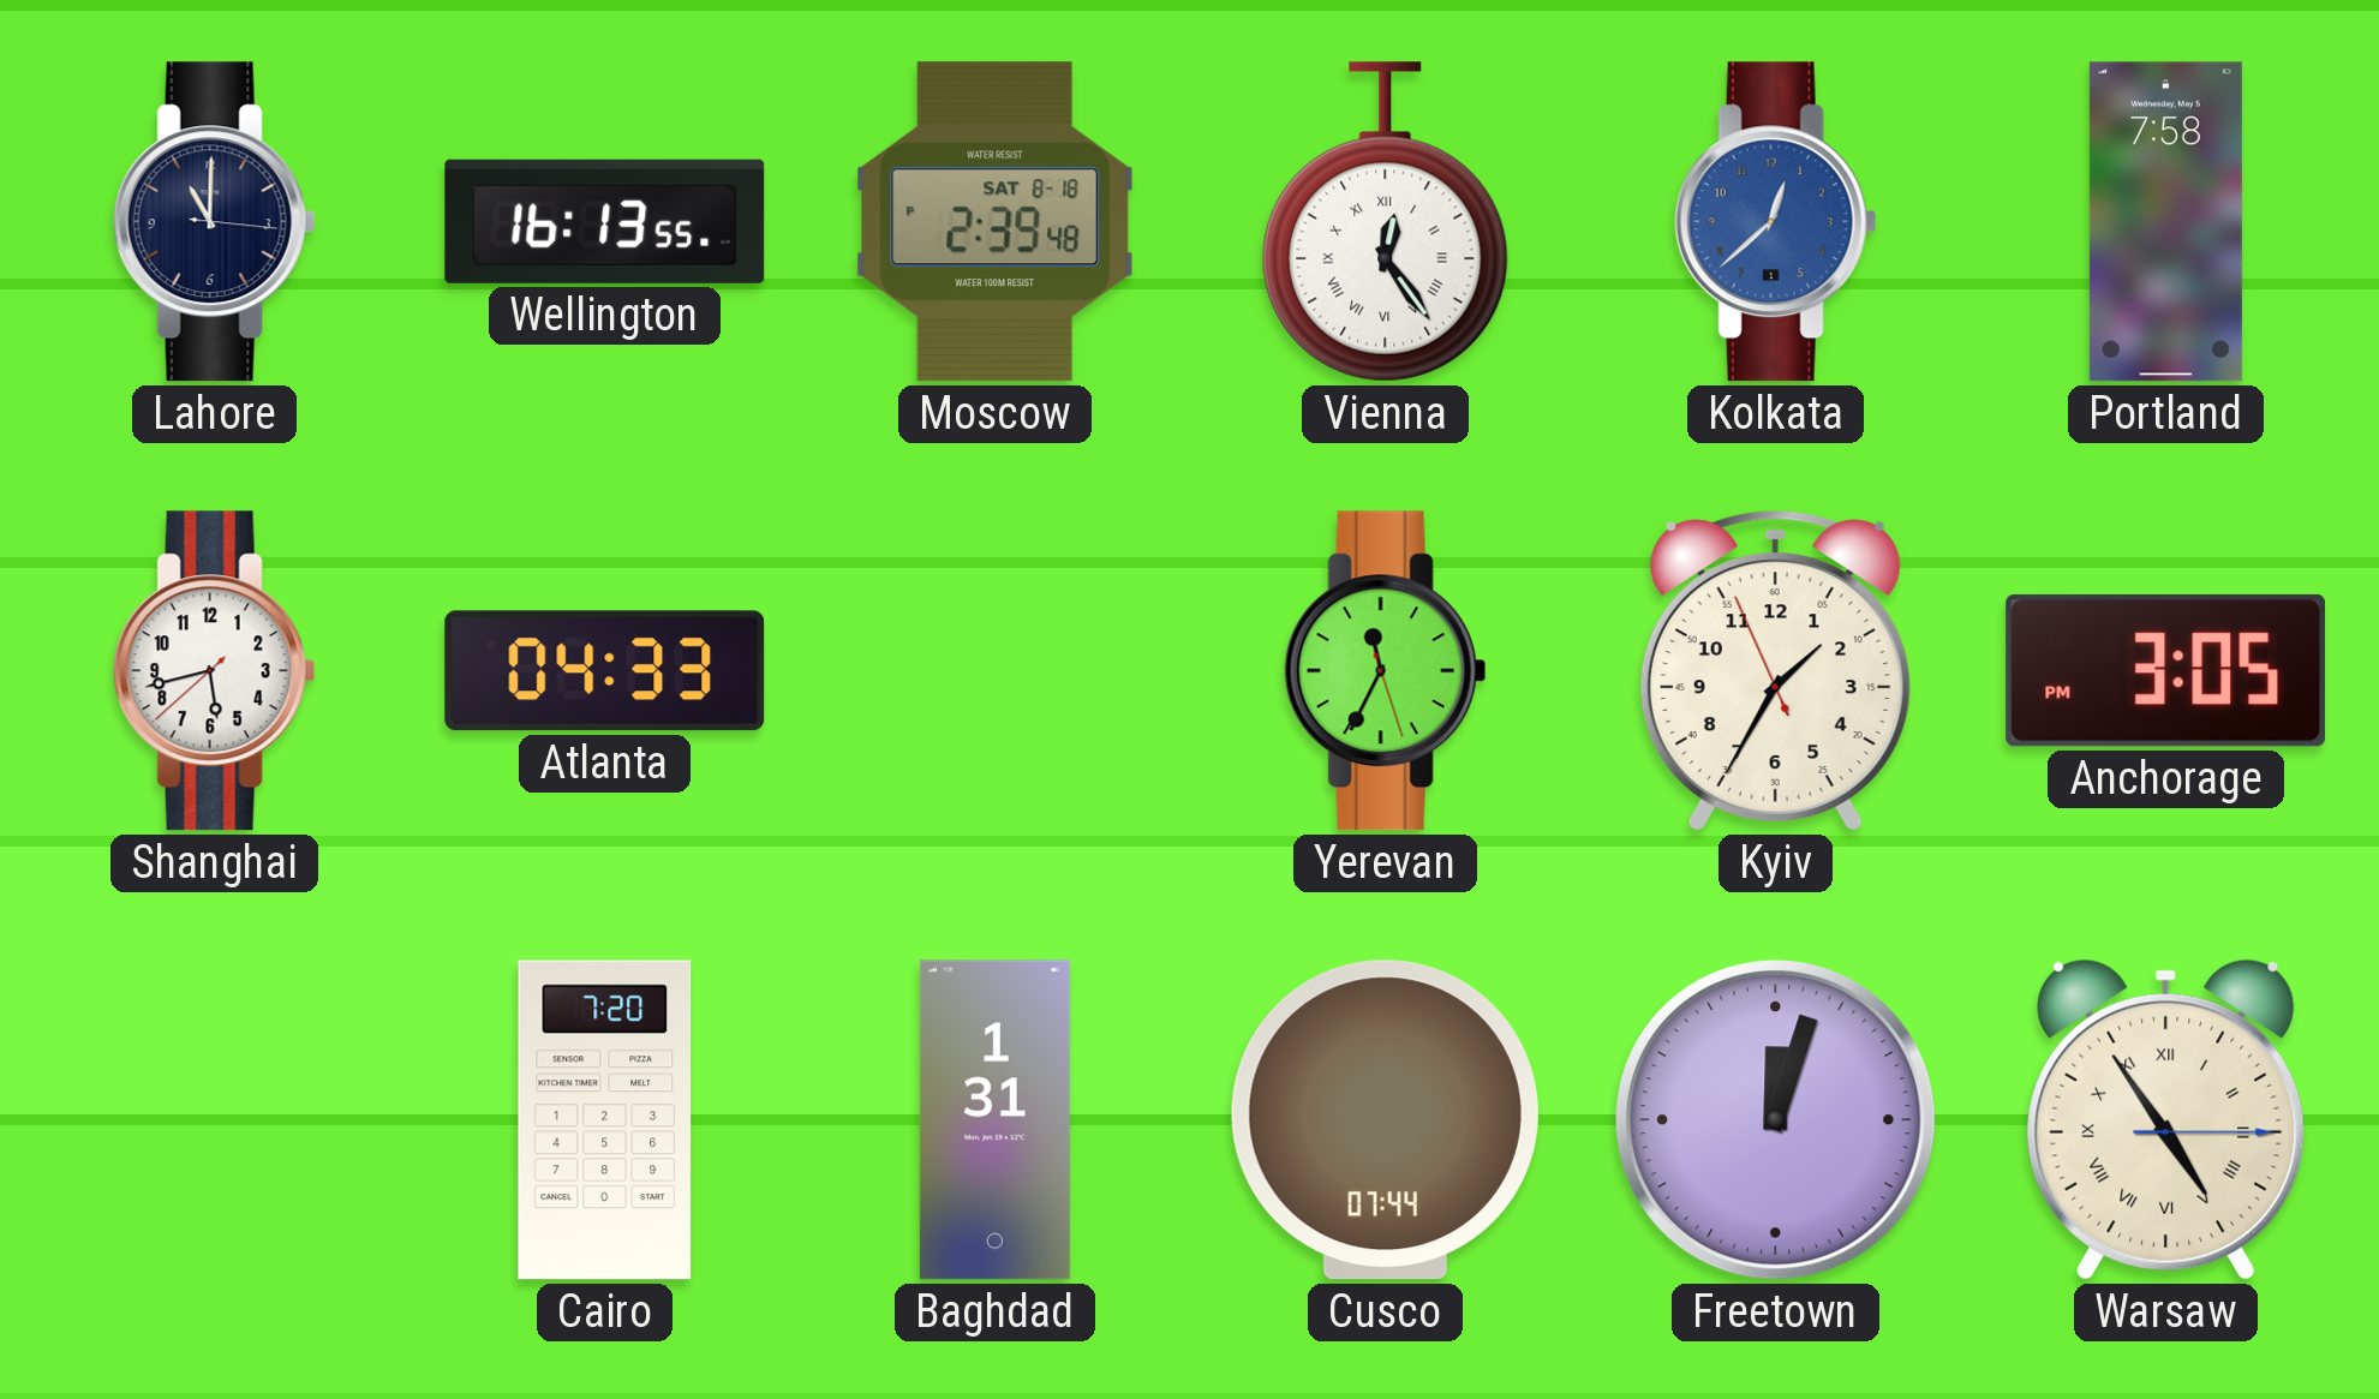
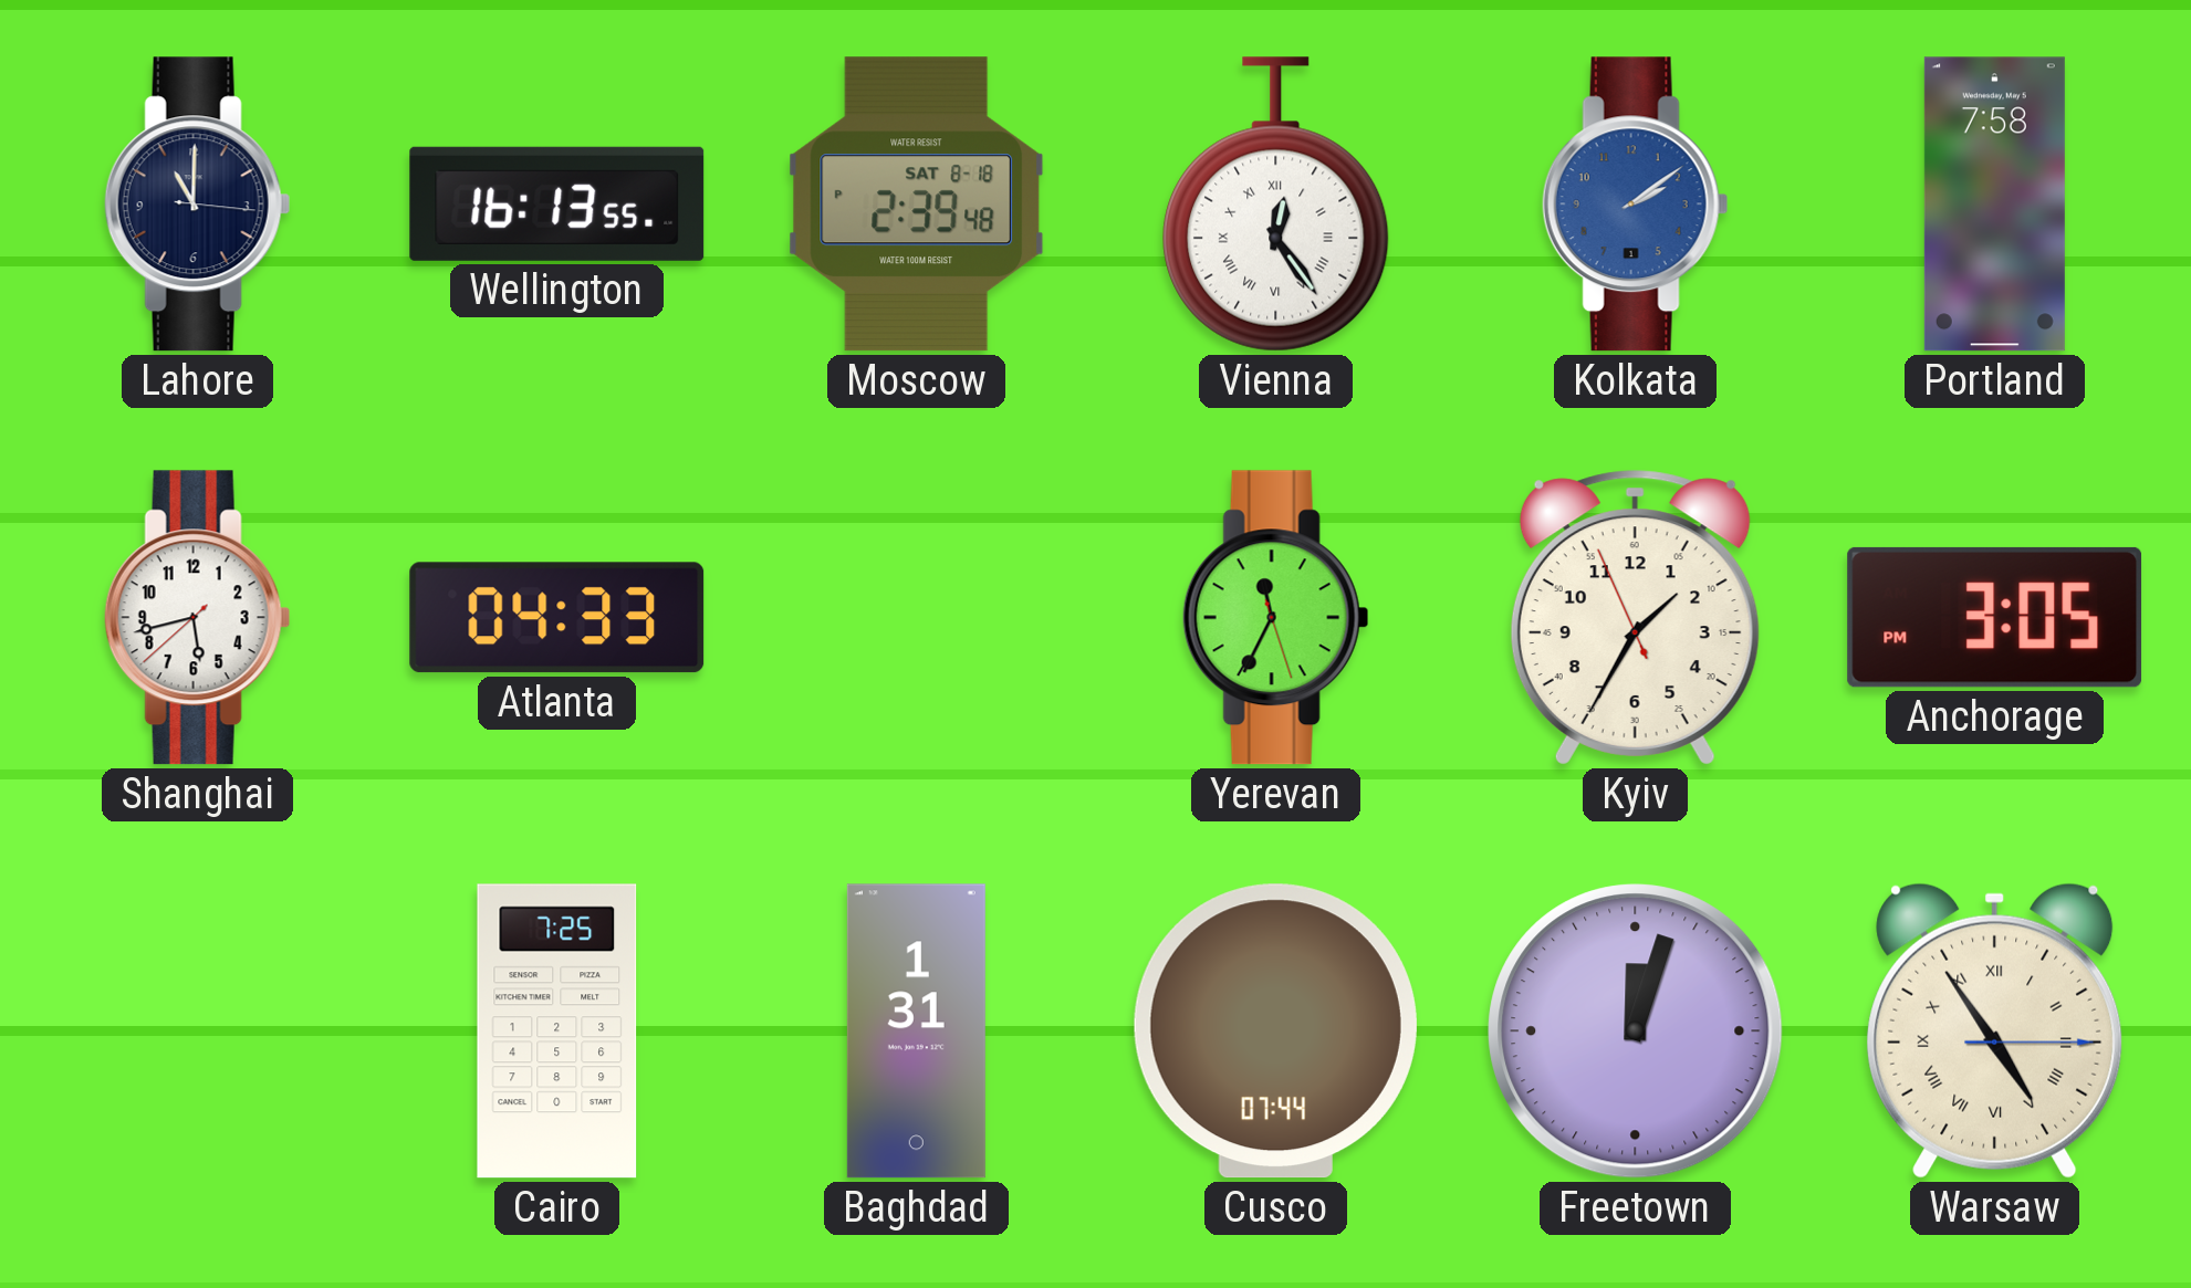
Kolkata: 12:38 -> 2:09
Cairo: 7:20 -> 7:25
